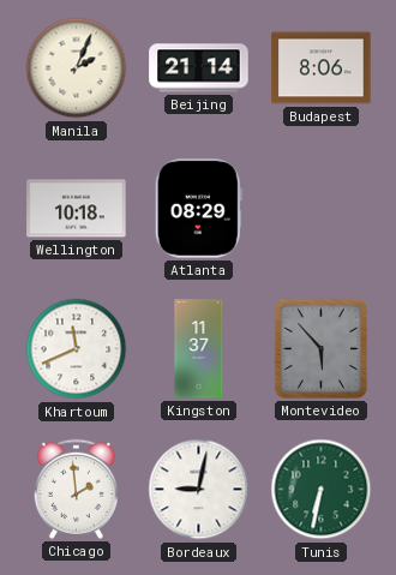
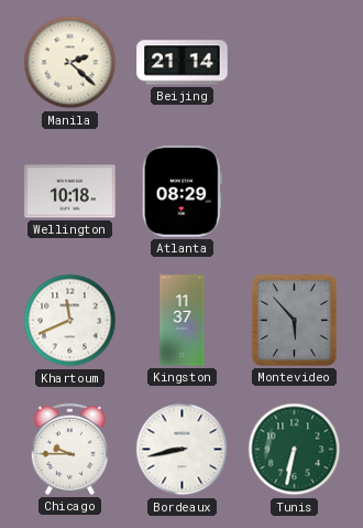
Manila: 2:04 -> 2:22
Budapest: 8:06 -> none
Chicago: 1:59 -> 9:45
Bordeaux: 9:02 -> 8:43
